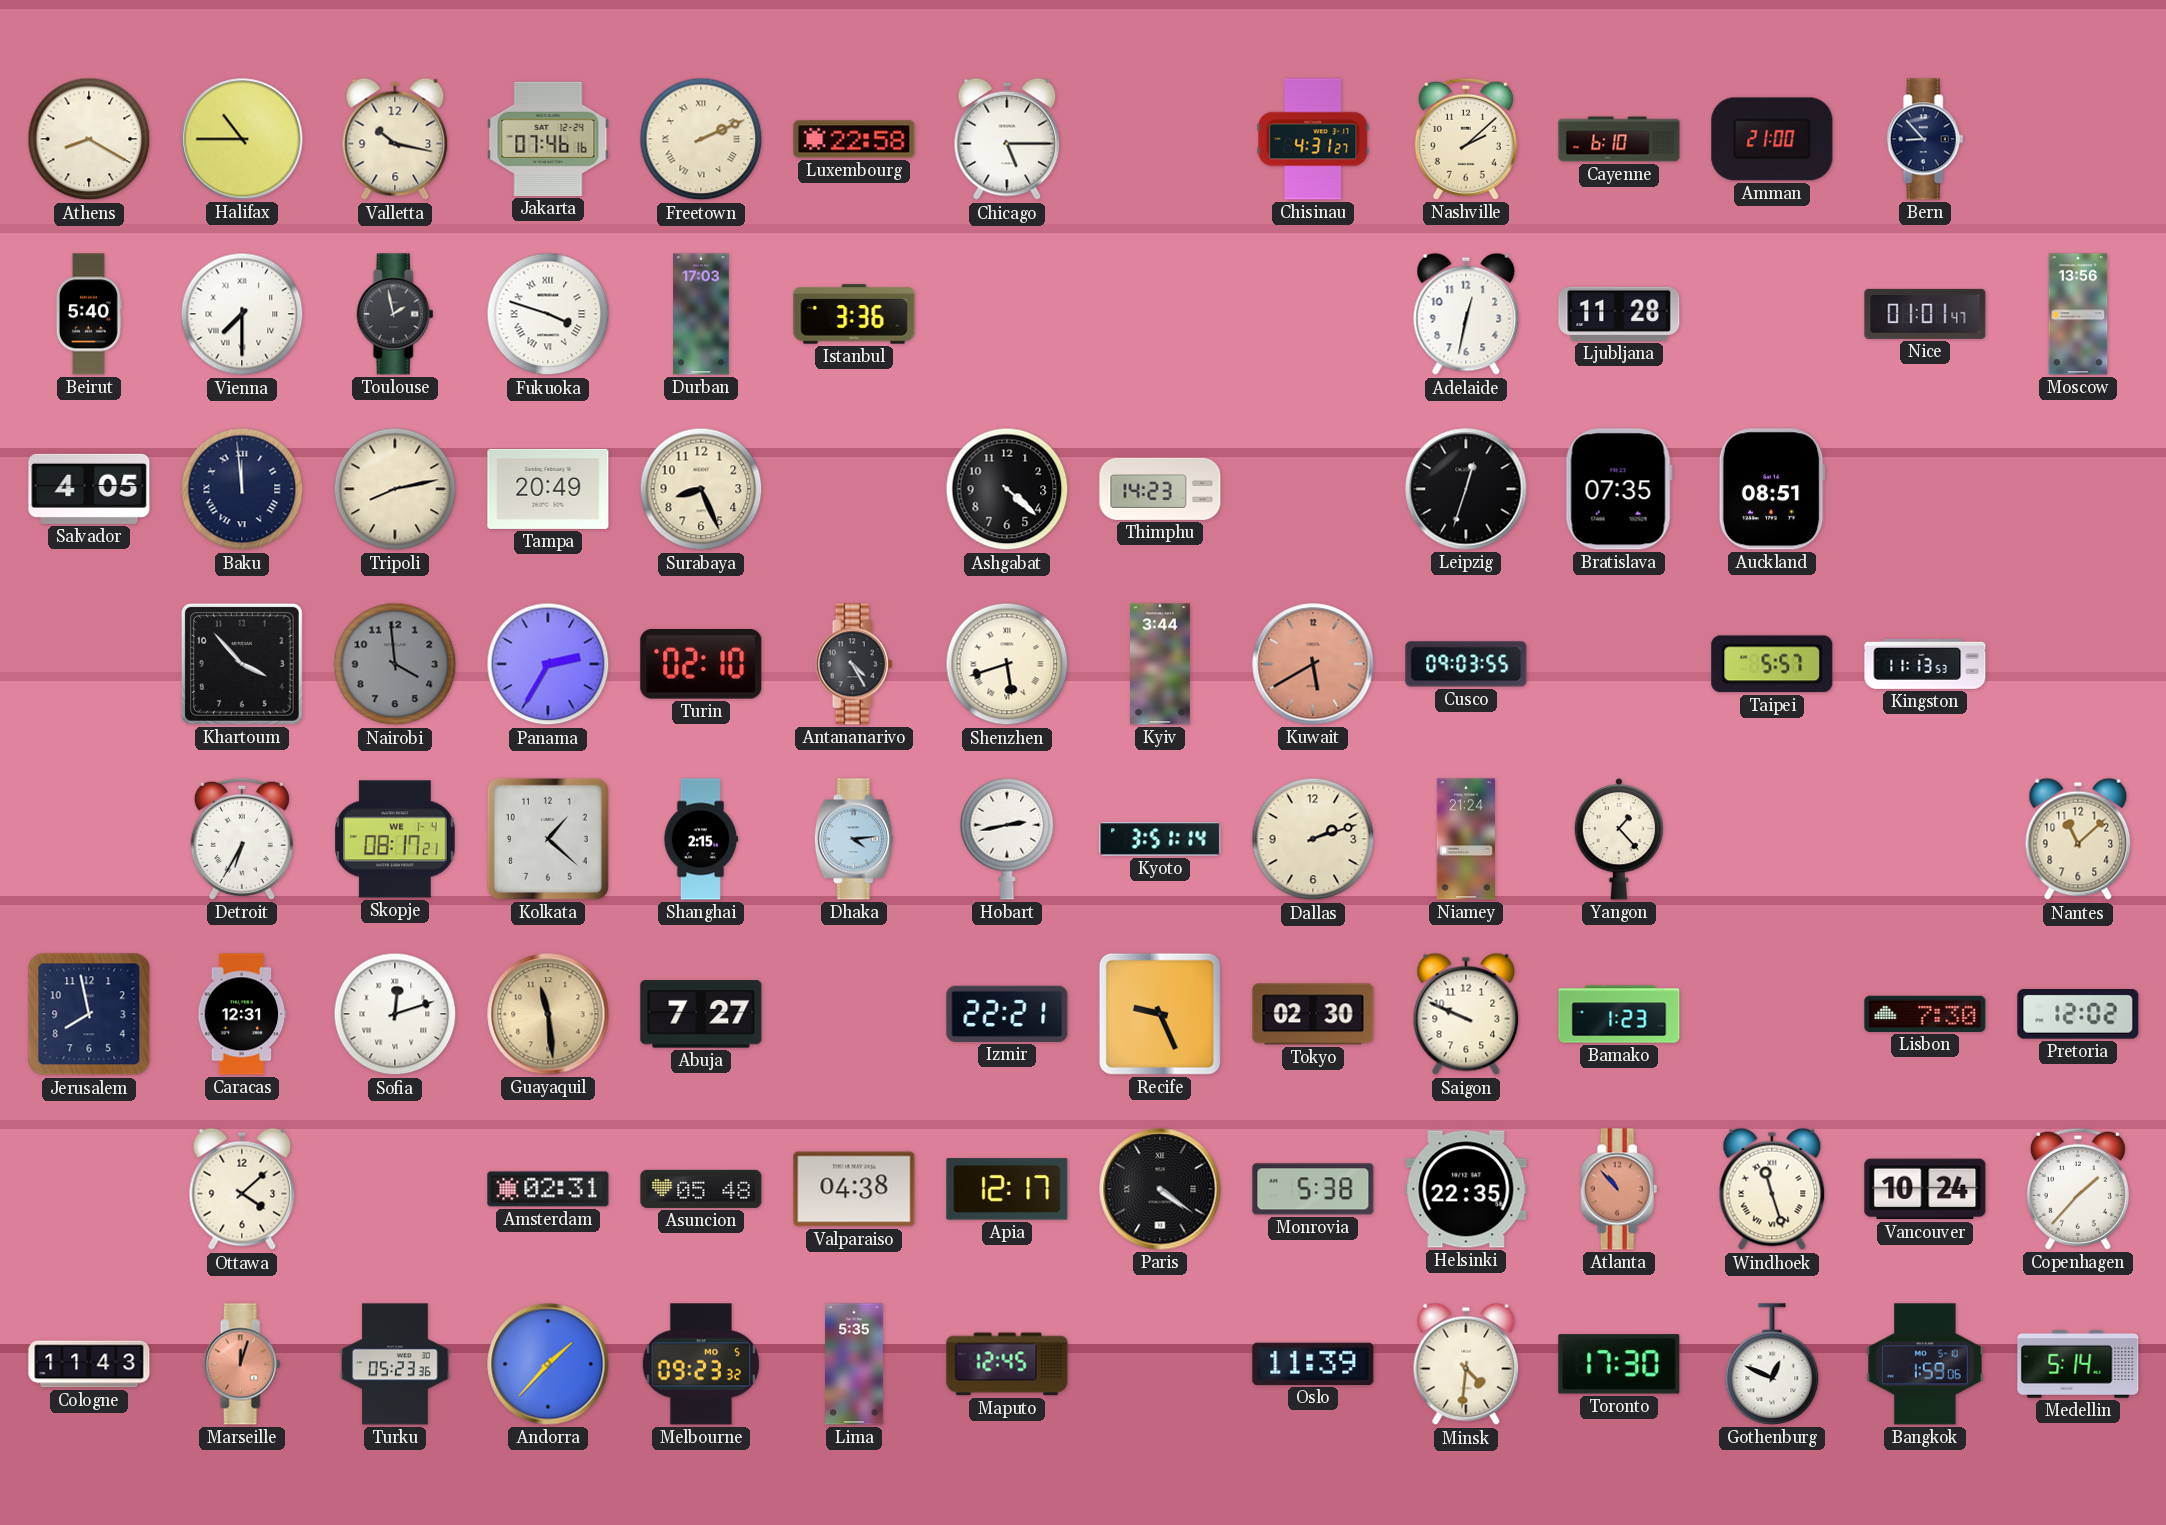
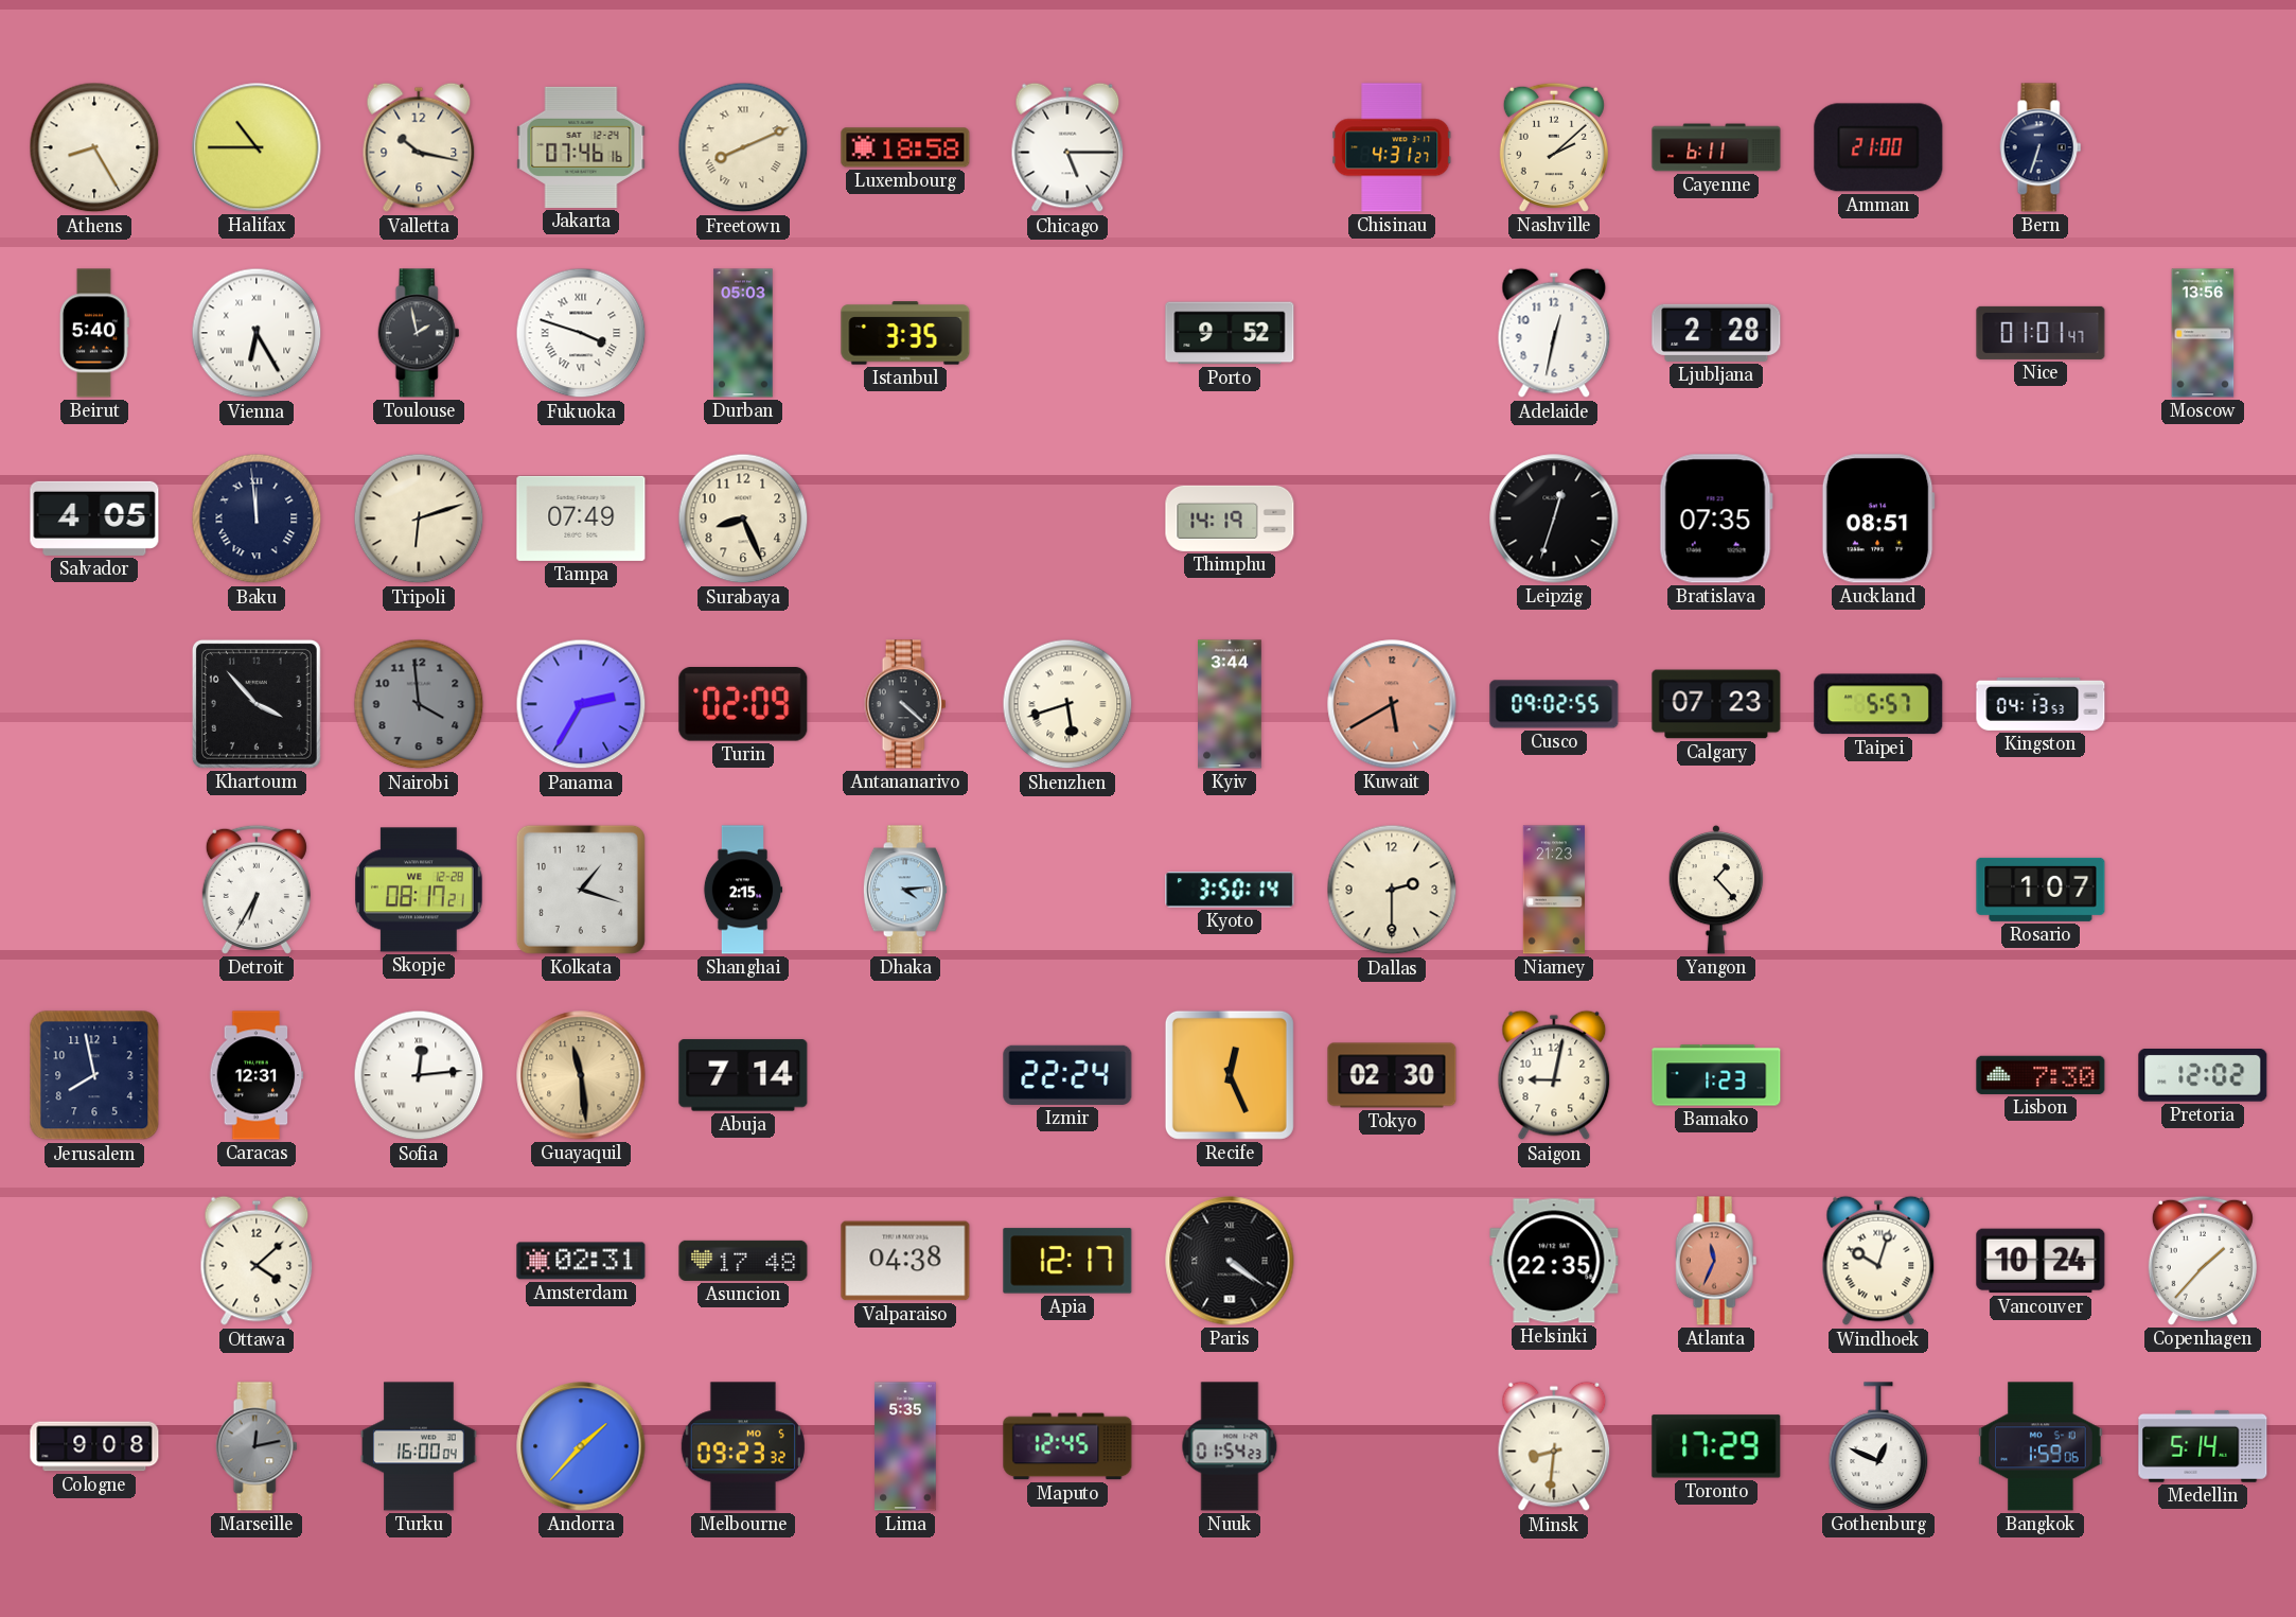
Athens: 8:20 -> 8:25
Freetown: 2:11 -> 8:11
Luxembourg: 22:58 -> 18:58
Cayenne: 6:10 -> 6:11
Bern: 8:53 -> 6:33
Vienna: 7:30 -> 6:25
Durban: 17:03 -> 05:03
Istanbul: 3:36 -> 3:35
Porto: none -> 9:52
Ljubljana: 11:28 -> 2:28
Tripoli: 8:13 -> 6:12
Tampa: 20:49 -> 07:49
Ashgabat: 4:22 -> none
Thimphu: 14:23 -> 14:19
Turin: 02:10 -> 02:09
Antananarivo: 4:25 -> 4:22
Cusco: 09:03 -> 09:02
Calgary: none -> 07:23
Kingston: 11:13 -> 04:13
Skopje date: WE 1-4 -> WE 12-28
Kolkata: 1:22 -> 1:18
Hobart: 2:43 -> none
Kyoto: 3:51 -> 3:50
Dallas: 2:12 -> 2:30
Niamey: 21:24 -> 21:23
Rosario: none -> 1:07
Nantes: 11:08 -> none
Sofia: 12:12 -> 12:14
Abuja: 7:27 -> 7:14
Izmir: 22:21 -> 22:24
Recife: 9:26 -> 12:26
Saigon: 9:49 -> 9:02
Asuncion: 05:48 -> 17:48
Monrovia: 5:38 -> none
Atlanta: 10:53 -> 11:34
Windhoek: 11:27 -> 10:03
Cologne: 11:43 -> 9:08
Marseille: 12:03 -> 12:13
Marseille dial: salmon -> grey
Turku: 05:23 -> 16:00
Nuuk: none -> 01:54
Oslo: 11:39 -> none
Minsk: 4:31 -> 8:31
Toronto: 17:30 -> 17:29
